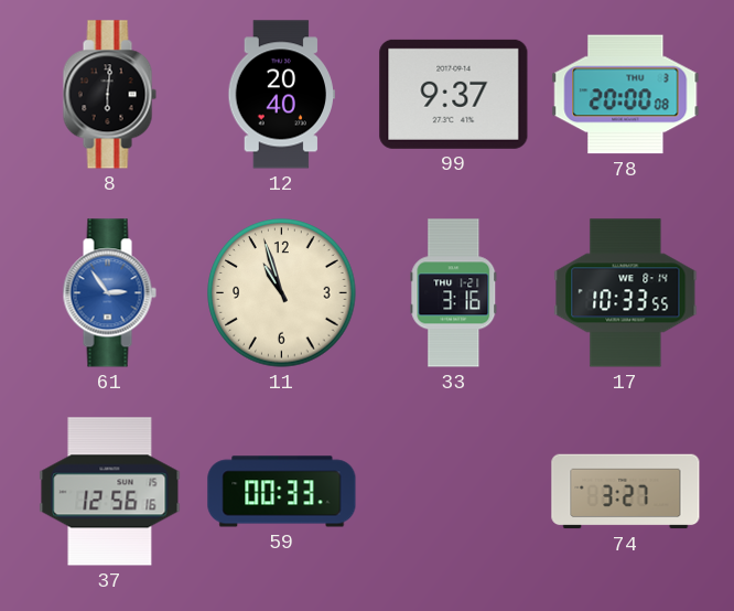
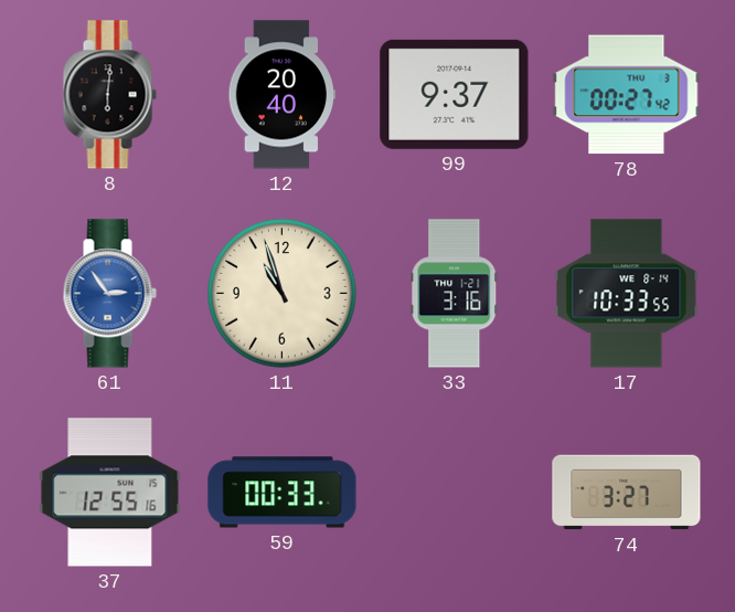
78: 20:00 -> 00:27
37: 12:56 -> 12:55
